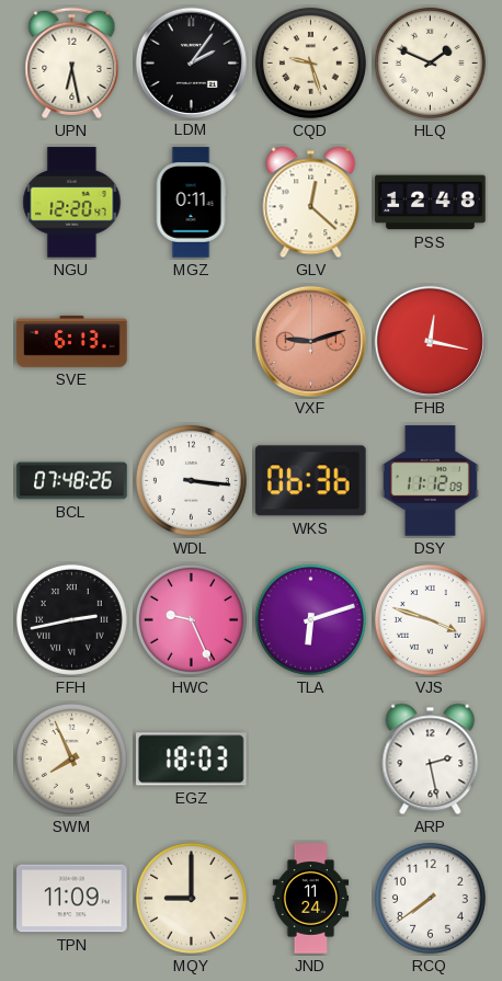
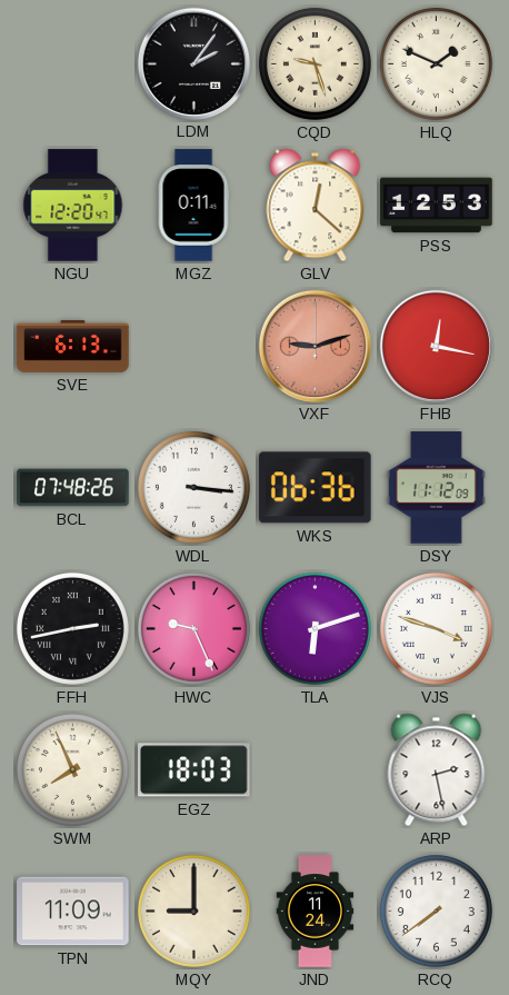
UPN: 6:28 -> none
PSS: 12:48 -> 12:53
